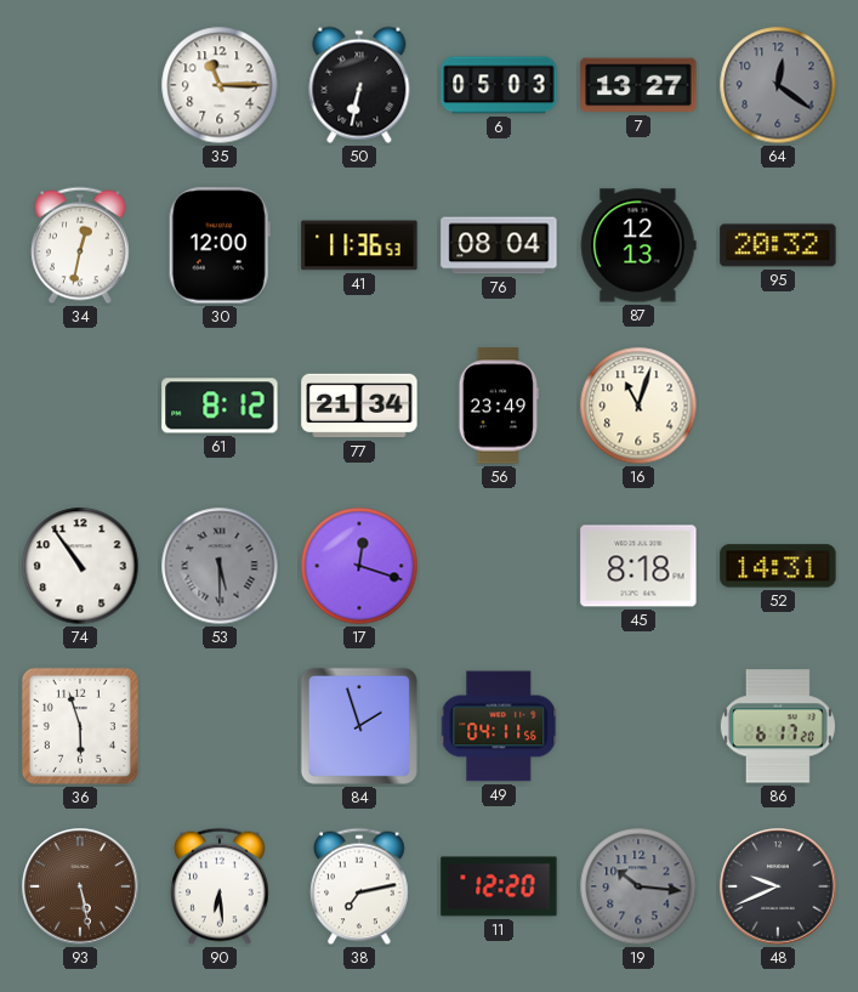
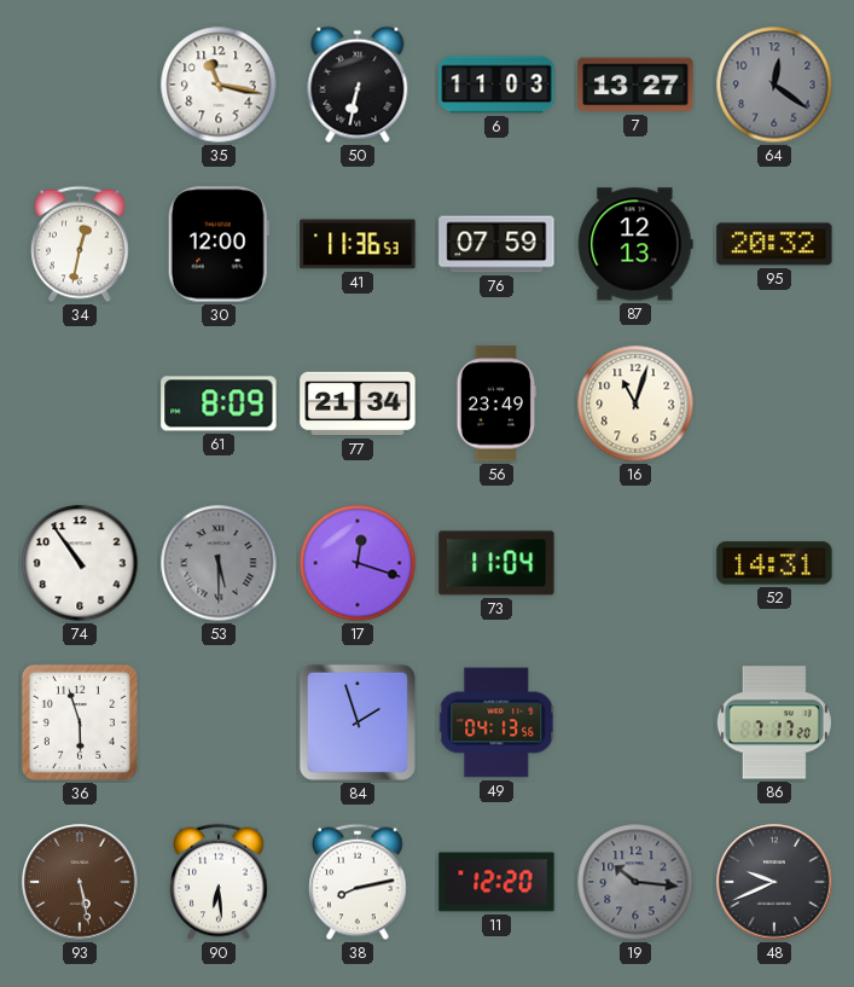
35: 11:15 -> 11:17
6: 05:03 -> 11:03
76: 08:04 -> 07:59
61: 8:12 -> 8:09
73: none -> 11:04
45: 8:18 -> none
49: 04:11 -> 04:13
86: 6:17 -> 7:17
38: 7:13 -> 8:13
